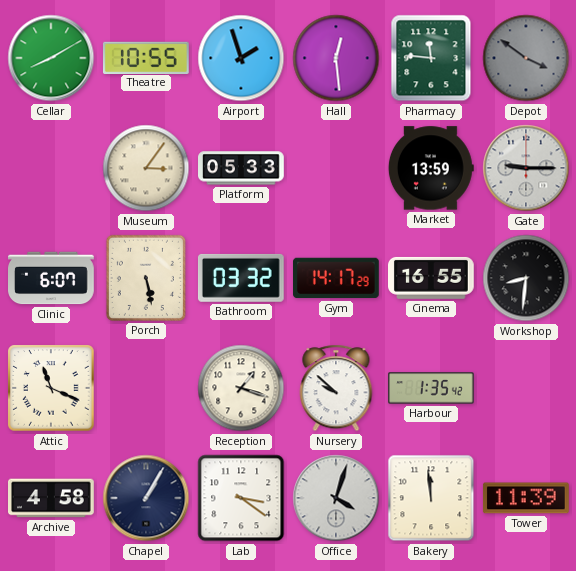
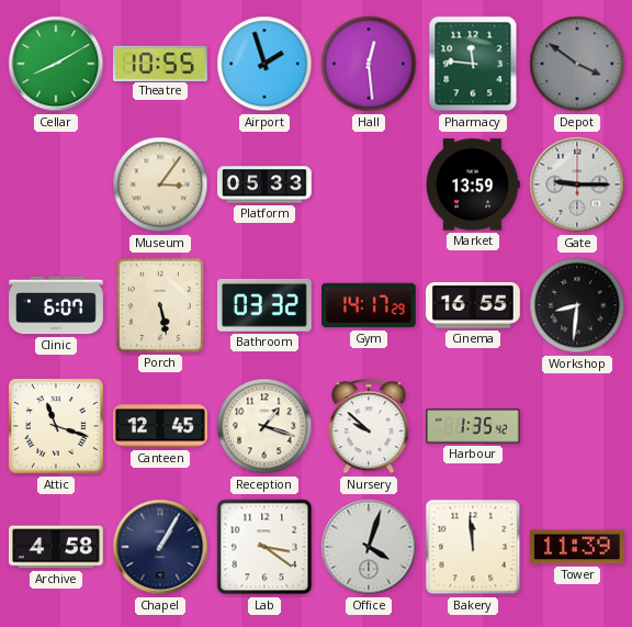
Attic: 11:19 -> 11:18
Canteen: none -> 12:45
